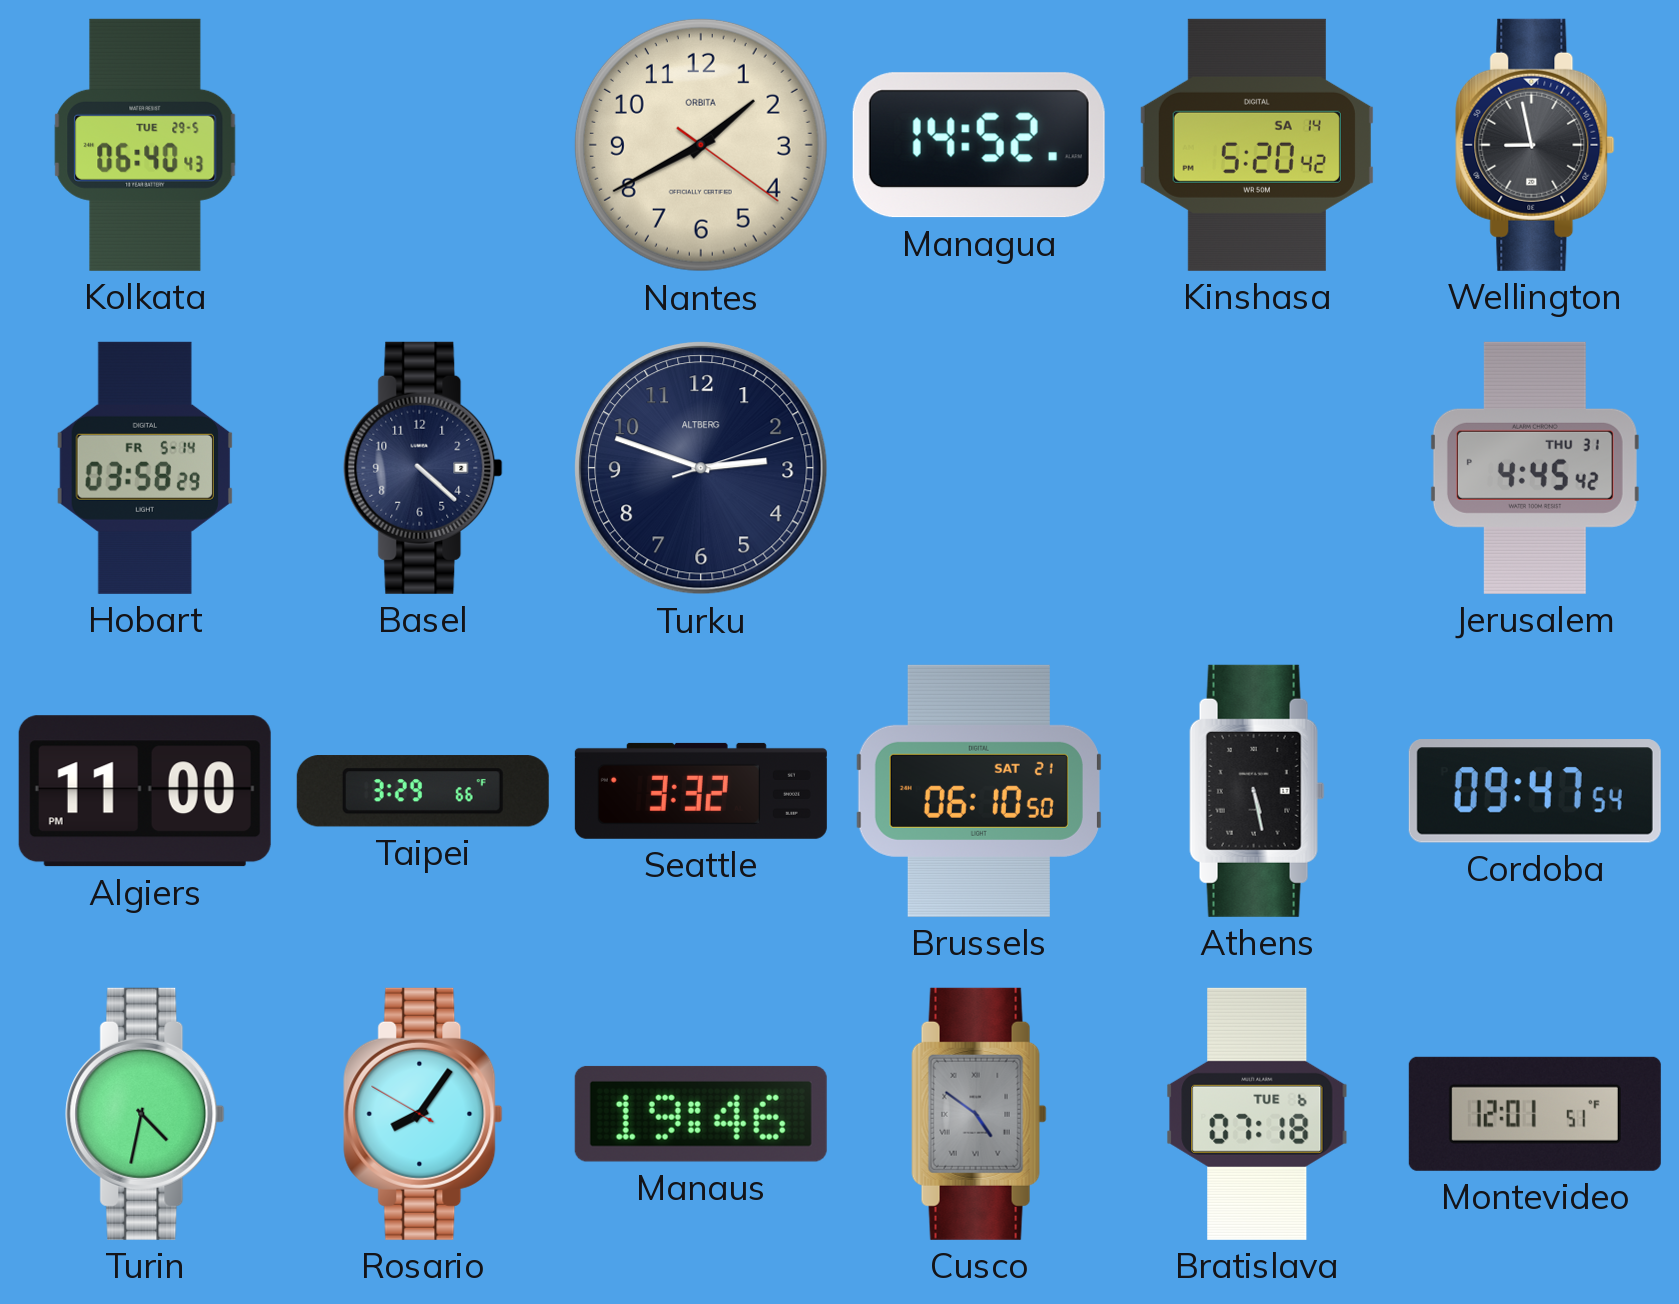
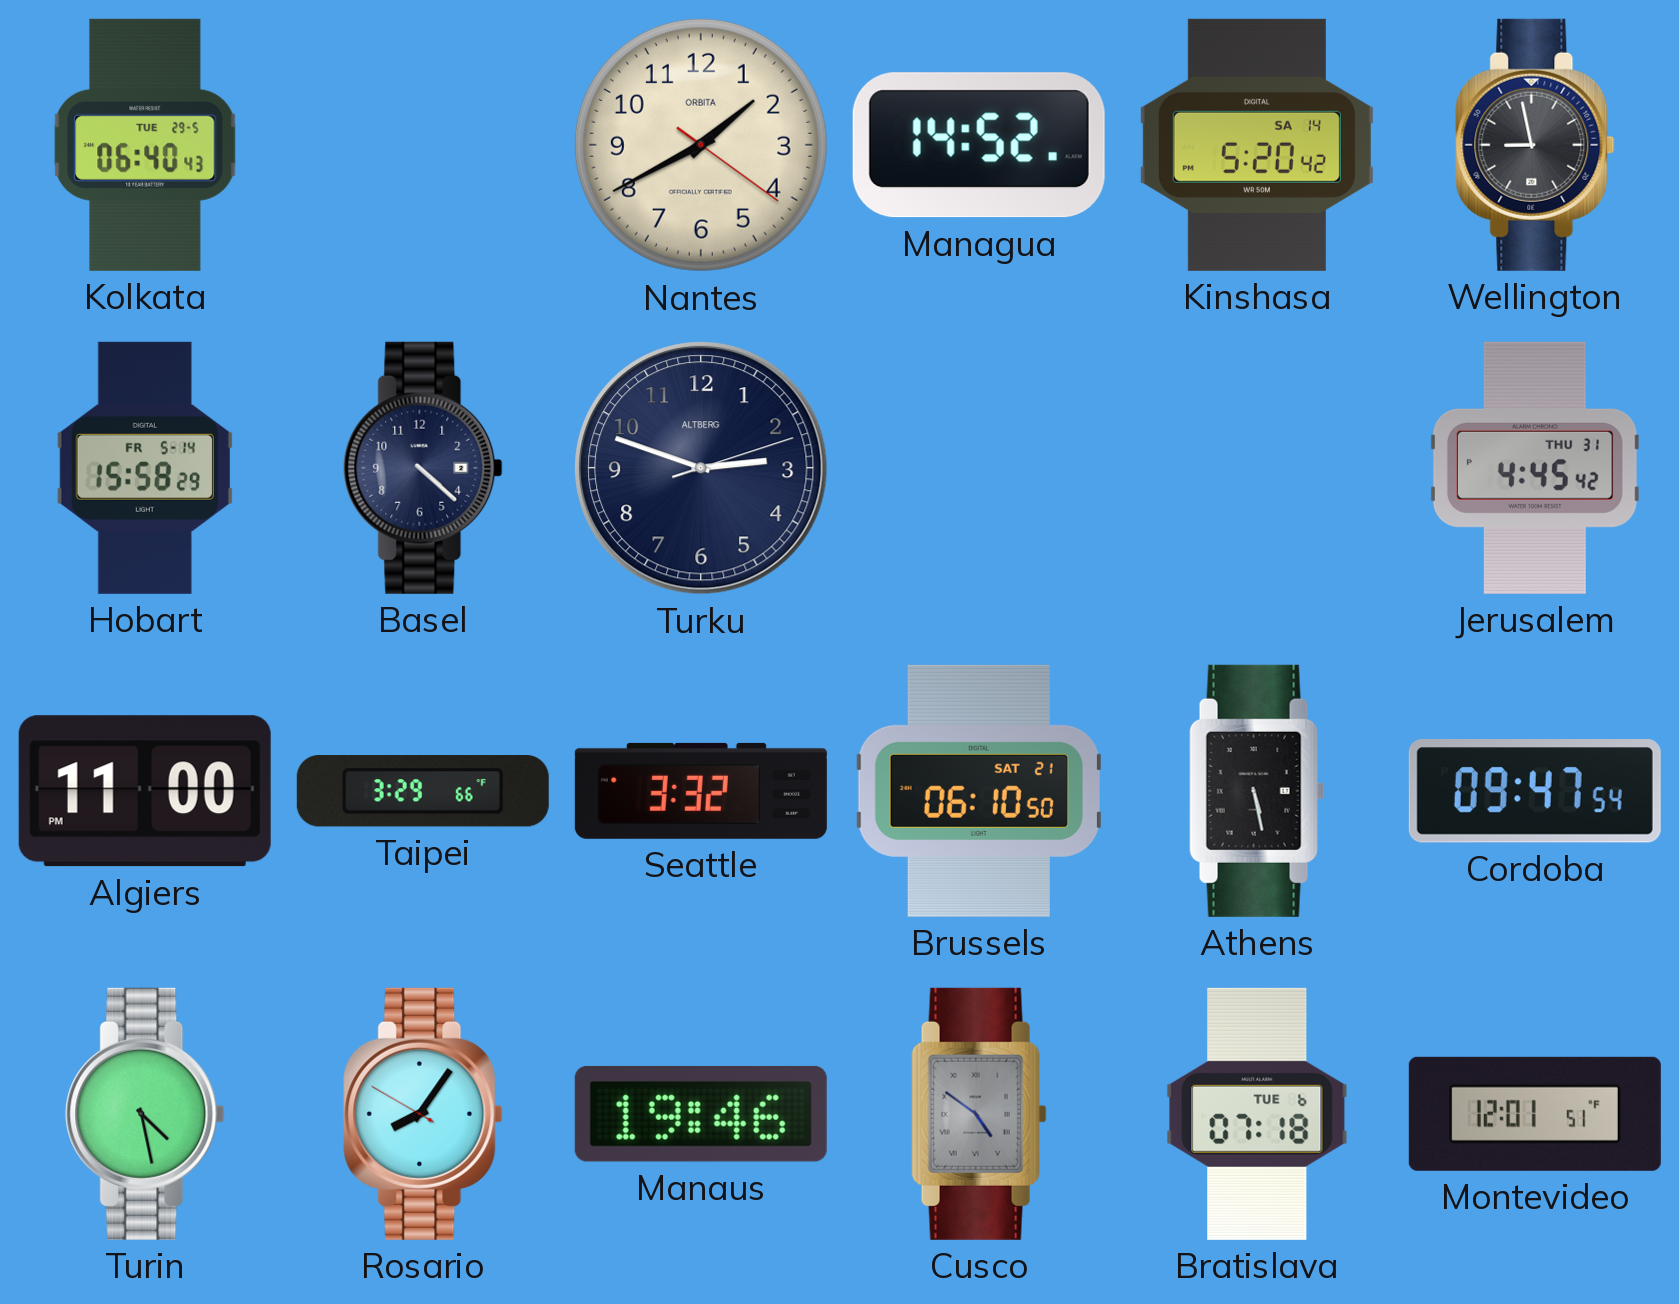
Hobart: 03:58 -> 15:58
Turin: 4:32 -> 4:28
